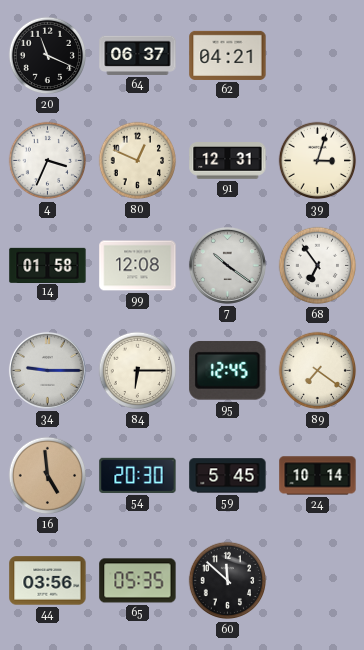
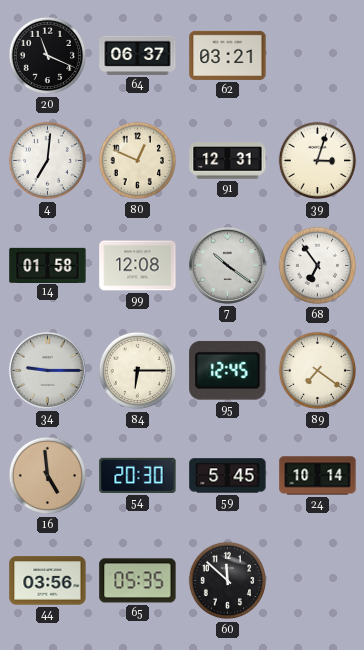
62: 04:21 -> 03:21
4: 3:34 -> 7:01
